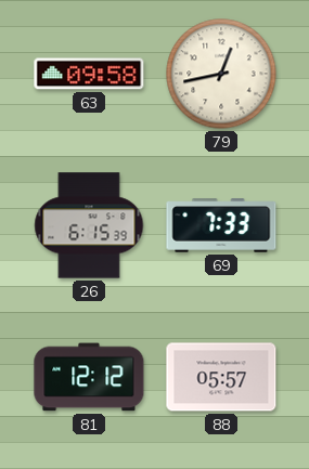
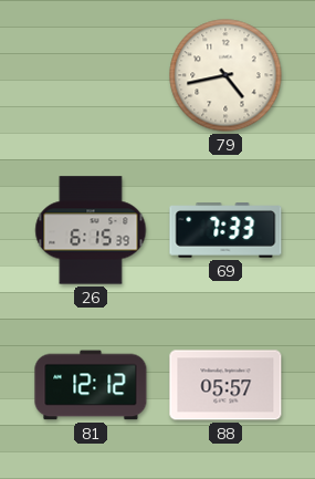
63: 09:58 -> none
79: 12:43 -> 4:43
